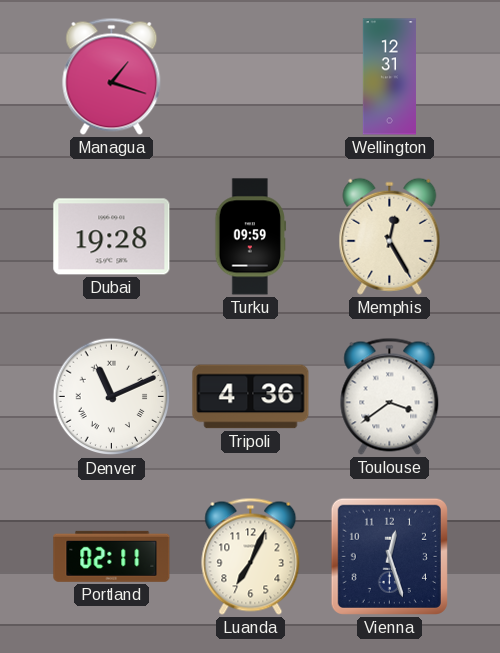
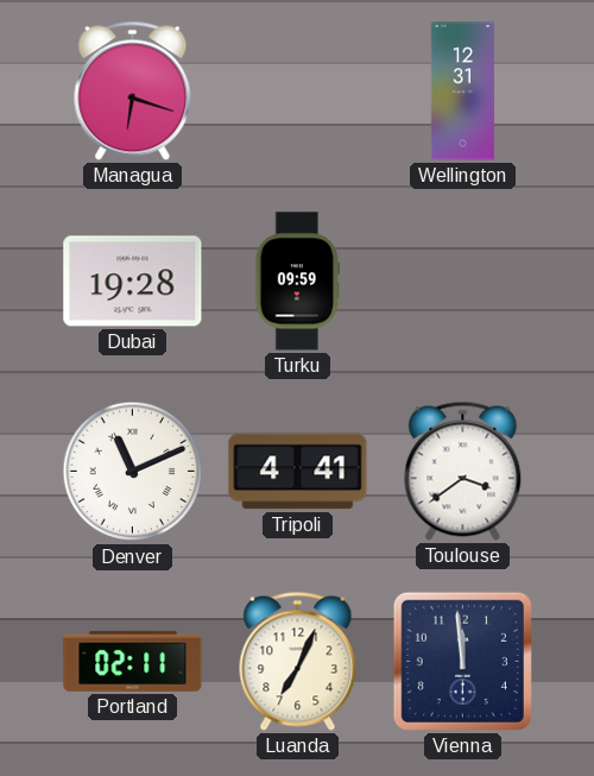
Managua: 1:18 -> 6:18
Memphis: 12:25 -> none
Tripoli: 4:36 -> 4:41
Vienna: 12:27 -> 11:59
